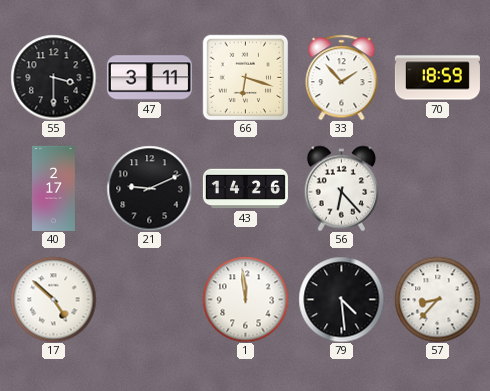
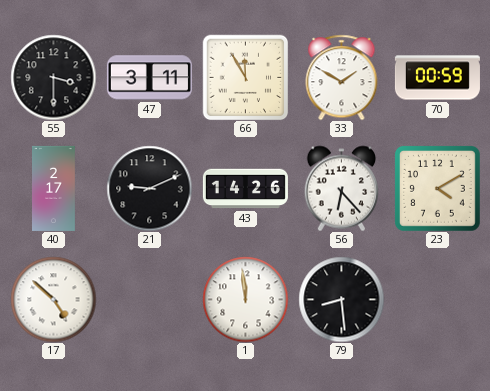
66: 6:18 -> 11:55
33: 1:53 -> 1:50
70: 18:59 -> 00:59
23: none -> 4:10
79: 4:29 -> 8:29
57: 8:37 -> none
